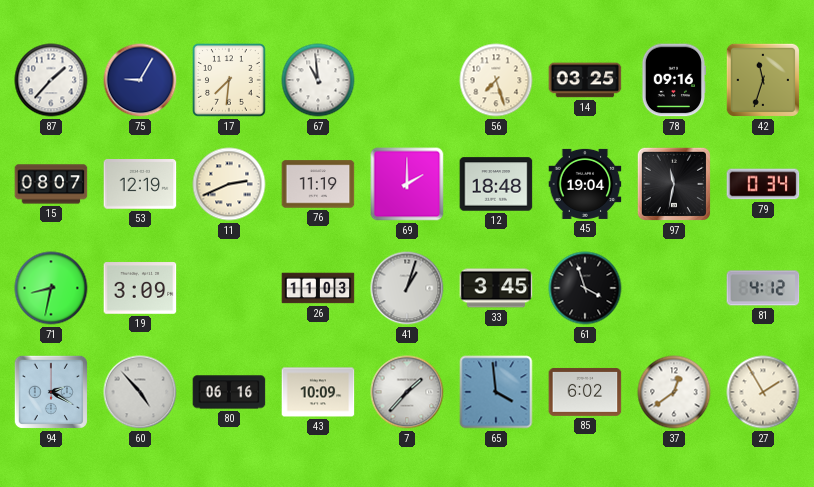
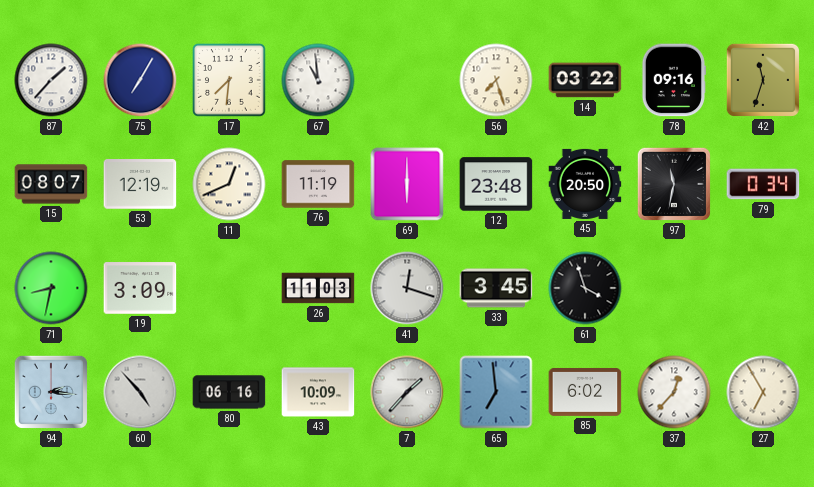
75: 9:05 -> 7:05
14: 03:25 -> 03:22
11: 2:41 -> 12:41
69: 2:00 -> 6:00
12: 18:48 -> 23:48
45: 19:04 -> 20:50
41: 1:03 -> 12:18
81: 4:12 -> none
94: 2:20 -> 2:16
65: 3:59 -> 6:59
37: 12:39 -> 12:37
27: 1:55 -> 6:55
